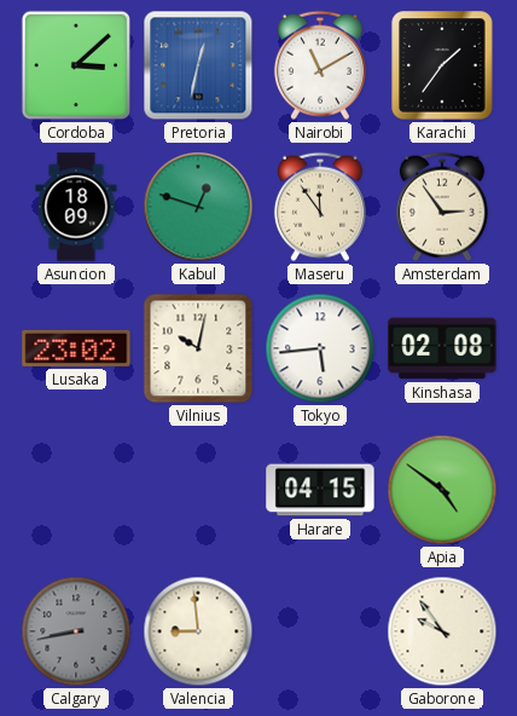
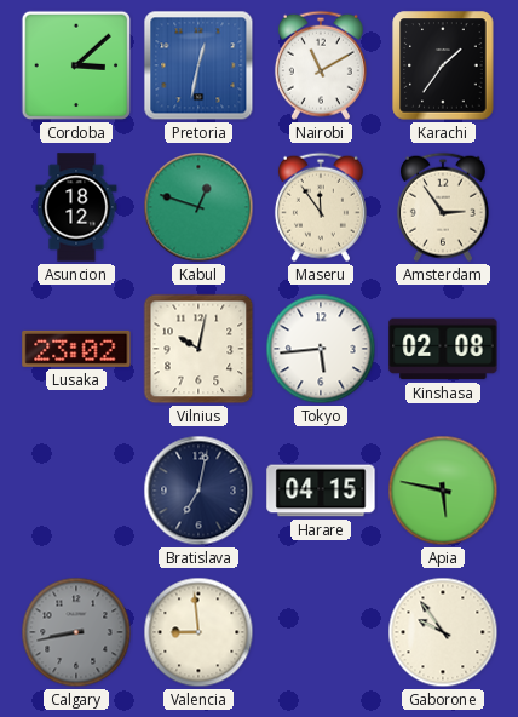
Asuncion: 18:09 -> 18:12
Bratislava: none -> 7:02
Apia: 4:51 -> 5:47
